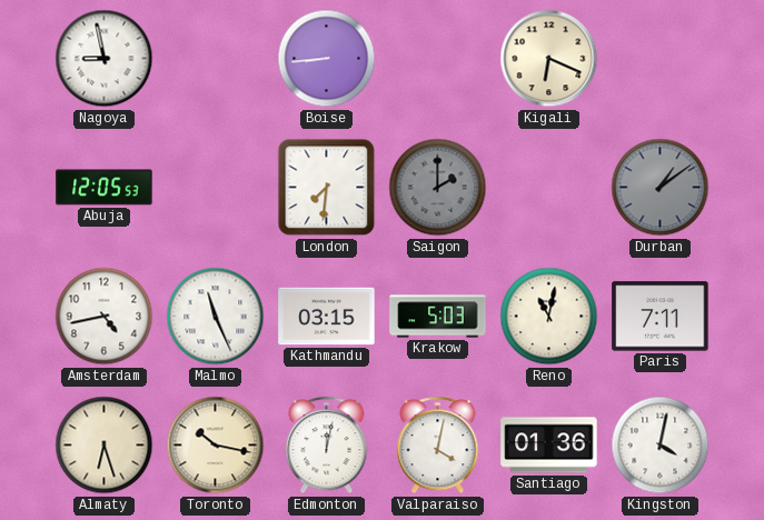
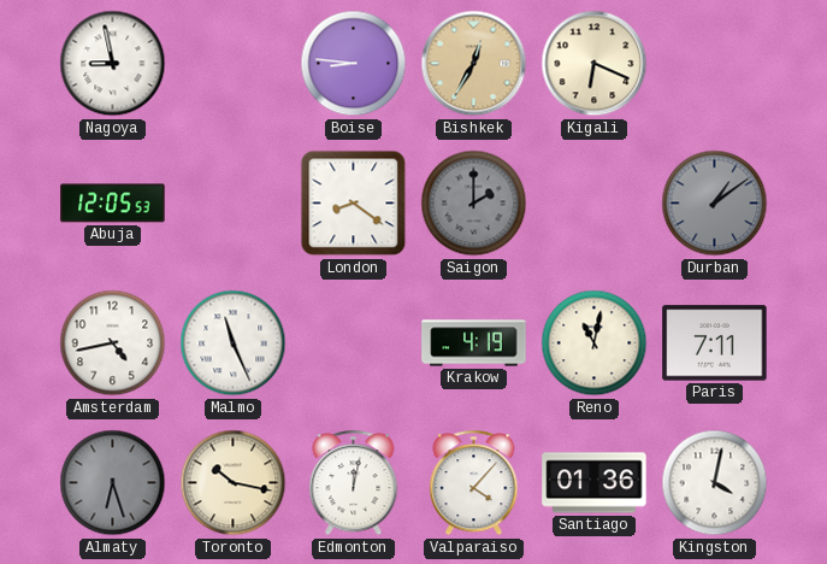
Boise: 8:44 -> 8:46
Bishkek: none -> 12:35
London: 7:31 -> 8:21
Kathmandu: 03:15 -> none
Krakow: 5:03 -> 4:19
Almaty dial: cream -> grey
Valparaiso: 4:02 -> 4:07
